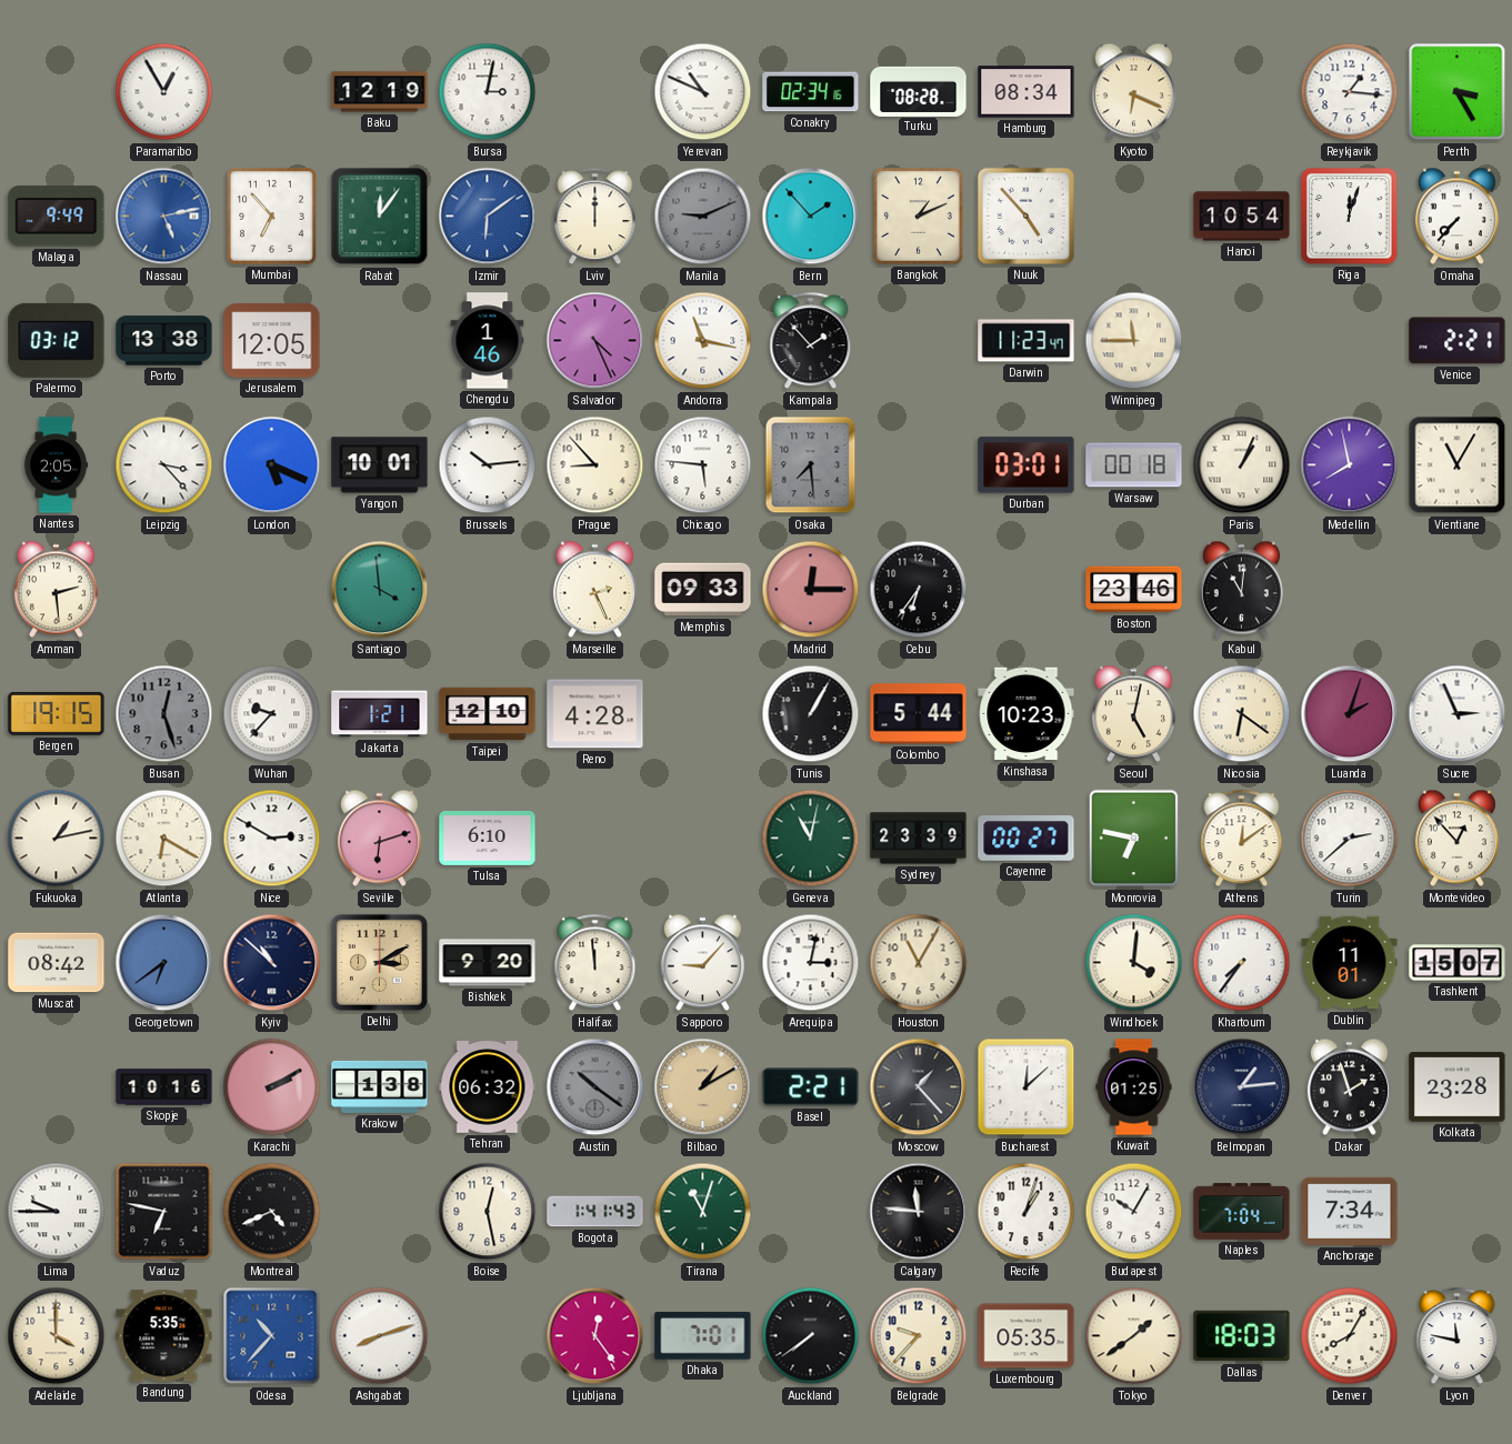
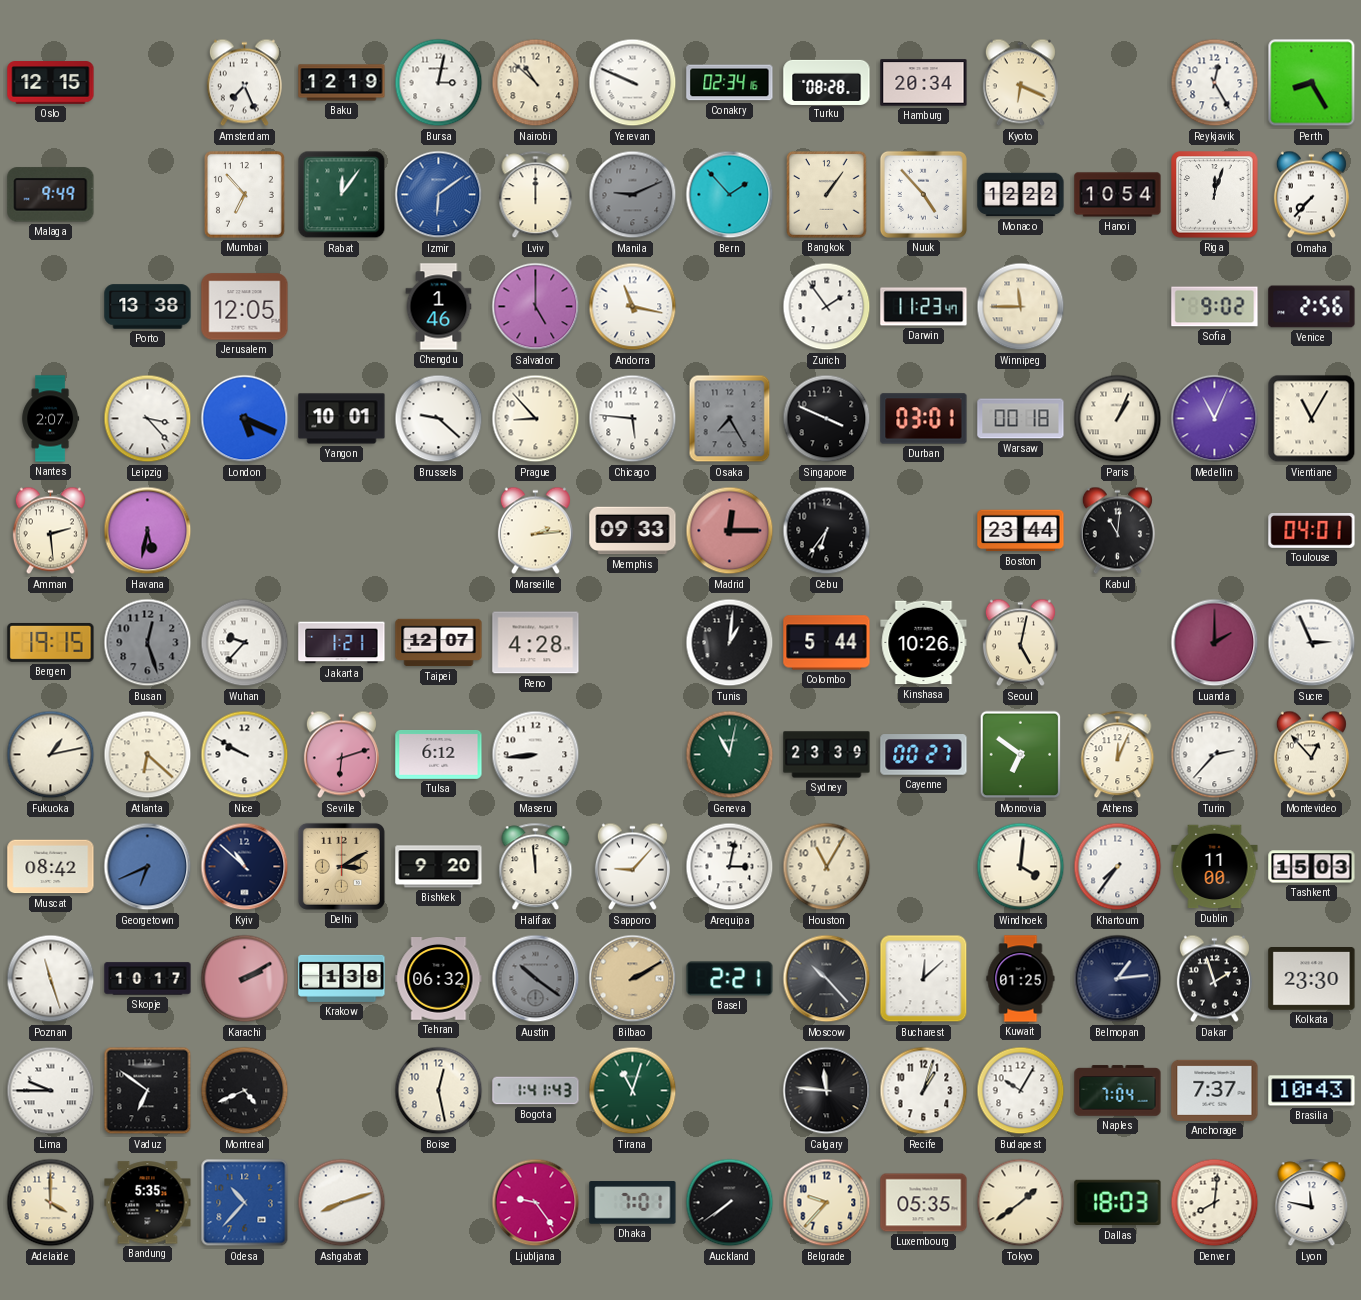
Oslo: none -> 12:15
Paramaribo: 12:55 -> none
Amsterdam: none -> 7:26
Nairobi: none -> 10:52
Yerevan: 10:49 -> 9:49
Hamburg: 08:34 -> 20:34
Reykjavik: 1:16 -> 12:25
Perth: 3:25 -> 8:25
Nassau: 5:13 -> none
Bangkok: 1:11 -> 1:06
Monaco: none -> 12:22
Palermo: 03:12 -> none
Salvador: 4:26 -> 5:00
Kampala: 1:53 -> none
Zurich: none -> 1:54
Sofia: none -> 9:02
Venice: 2:21 -> 2:56
Nantes: 2:05 -> 2:07
Brussels: 10:14 -> 9:22
Osaka: 7:29 -> 7:25
Singapore: none -> 3:49
Medellin: 7:58 -> 11:04
Havana: none -> 5:32
Santiago: 3:59 -> none
Marseille: 2:26 -> 2:14
Boston: 23:46 -> 23:44
Toulouse: none -> 04:01
Taipei: 12:10 -> 12:07
Tunis: 1:05 -> 1:01
Kinshasa: 10:23 -> 10:26
Nicosia: 6:21 -> none
Luanda: 2:03 -> 2:00
Atlanta: 6:20 -> 6:22
Nice: 2:50 -> 9:50
Tulsa: 6:10 -> 6:12
Maseru: none -> 8:44
Monrovia: 6:47 -> 6:51
Athens: 12:09 -> 12:04
Turin: 2:38 -> 2:37
Georgetown: 6:39 -> 6:41
Dublin: 11:01 -> 11:00
Tashkent: 15:07 -> 15:03
Poznan: none -> 11:27
Skopje: 10:16 -> 10:17
Bilbao: 1:10 -> 2:10
Moscow: 1:23 -> 10:23
Kolkata: 23:28 -> 23:30
Vaduz: 6:47 -> 6:51
Anchorage: 7:34 -> 7:37
Brasilia: none -> 10:43
Ljubljana: 12:24 -> 9:24
Denver: 8:05 -> 8:01
